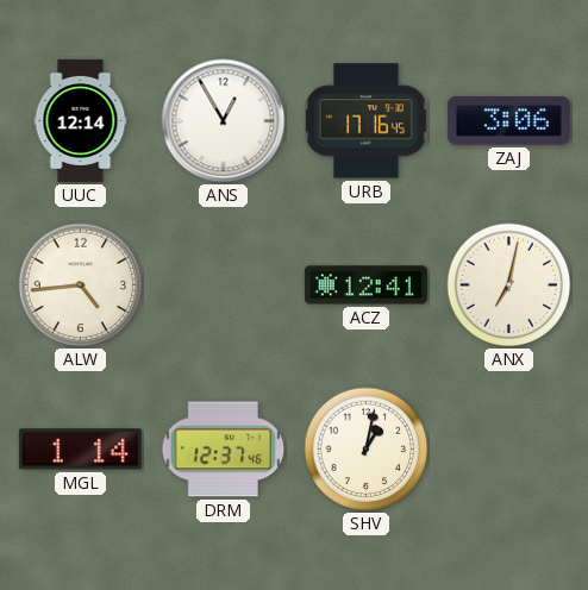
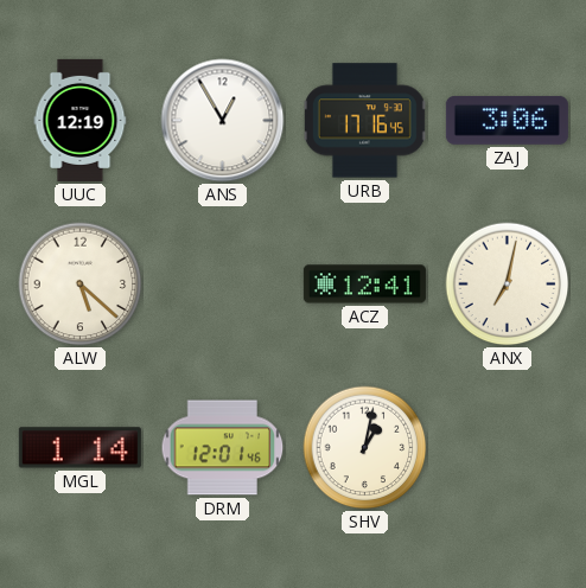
UUC: 12:14 -> 12:19
ALW: 4:44 -> 5:22
DRM: 12:37 -> 12:01
